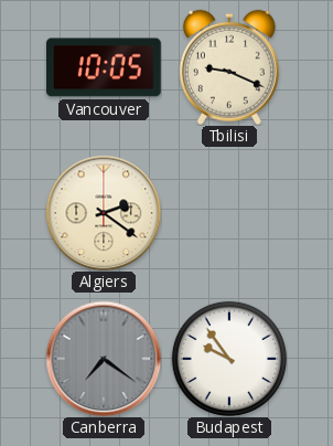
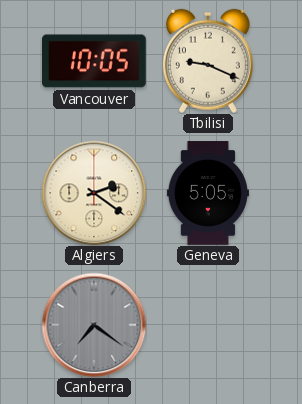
Geneva: none -> 5:05
Budapest: 9:54 -> none
